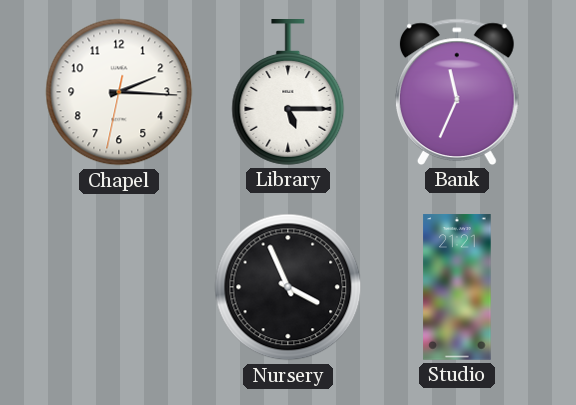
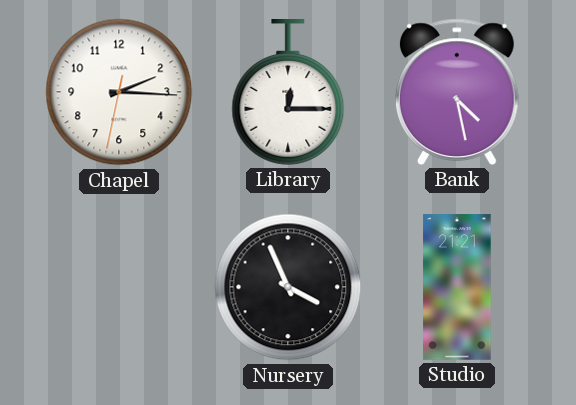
Library: 5:15 -> 12:15
Bank: 11:34 -> 4:28
